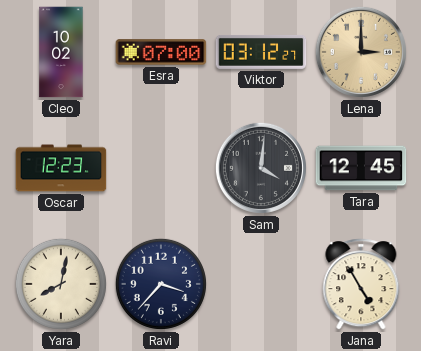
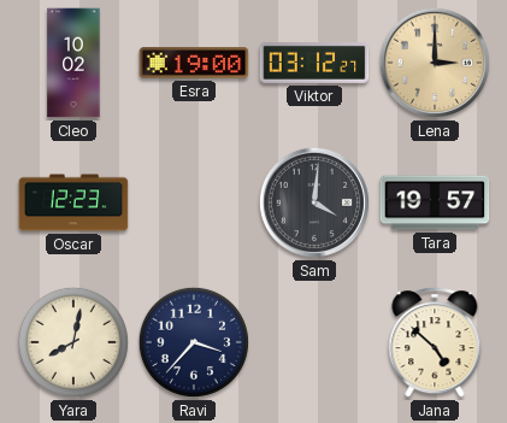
Esra: 07:00 -> 19:00
Tara: 12:45 -> 19:57
Jana: 4:55 -> 4:52
